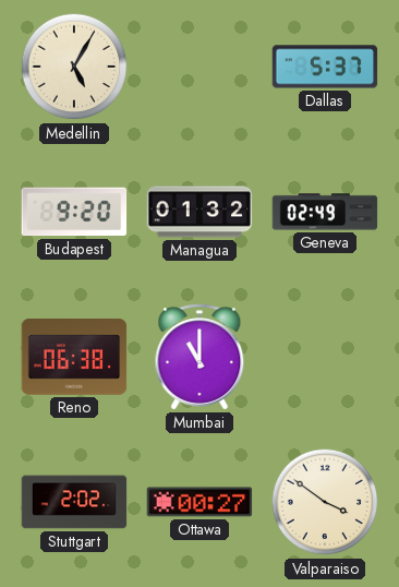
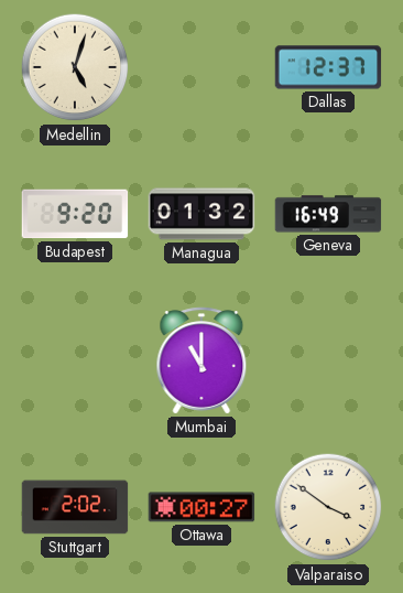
Medellin: 5:05 -> 5:03
Dallas: 5:37 -> 12:37
Geneva: 02:49 -> 16:49
Reno: 06:38 -> none
